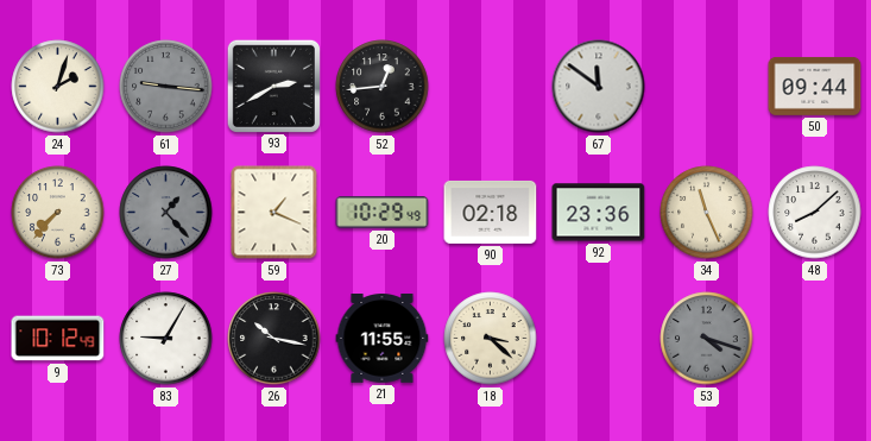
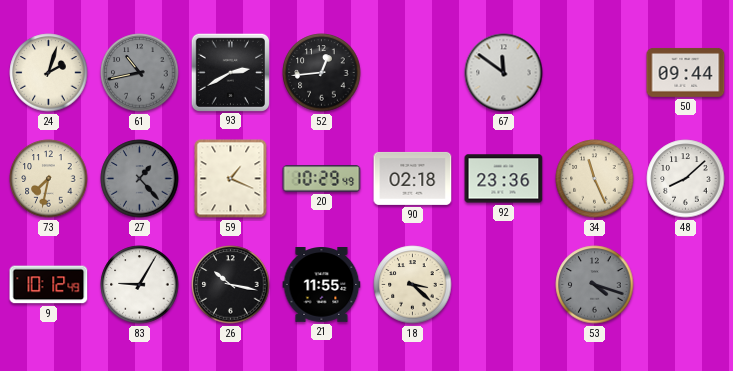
61: 9:16 -> 10:43
73: 7:37 -> 7:32
